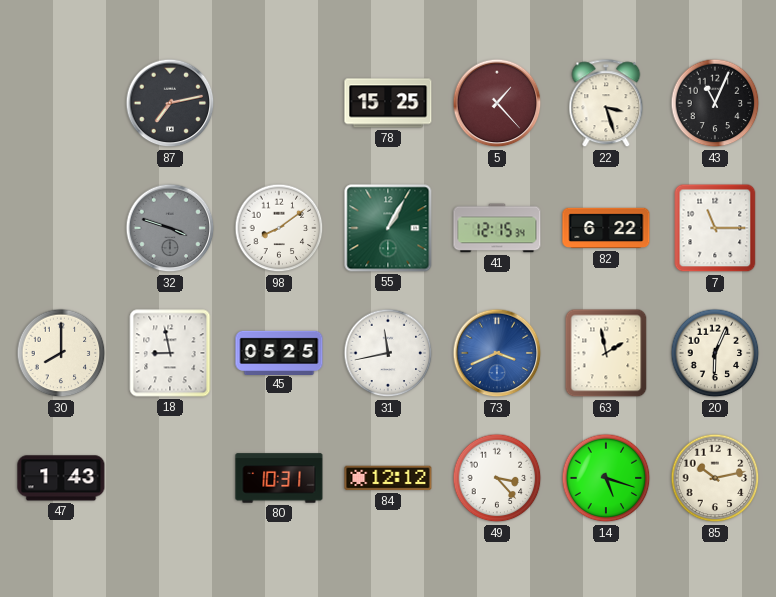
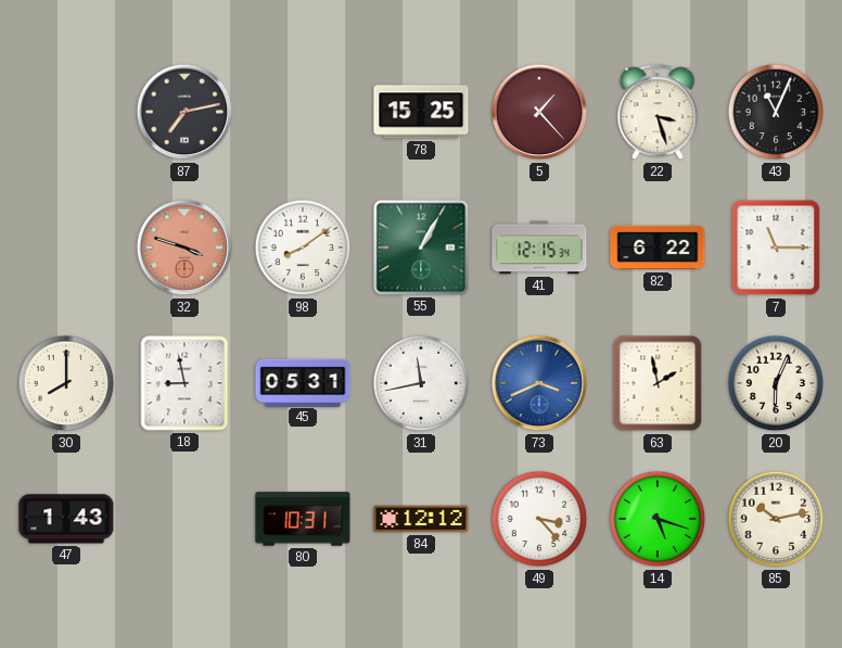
32 dial: grey -> salmon
45: 05:25 -> 05:31
